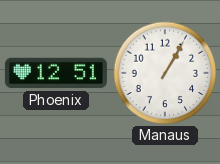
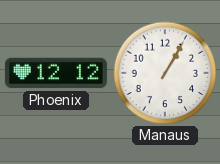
Phoenix: 12:51 -> 12:12
